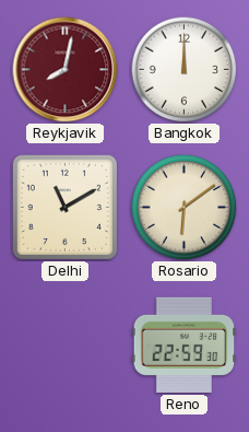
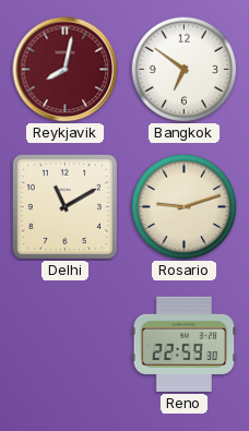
Bangkok: 12:00 -> 6:51
Rosario: 6:09 -> 9:12
